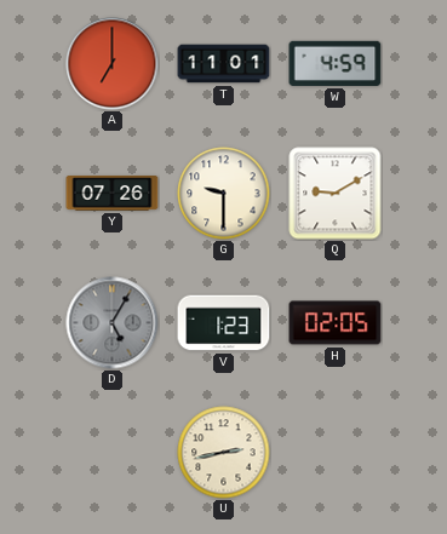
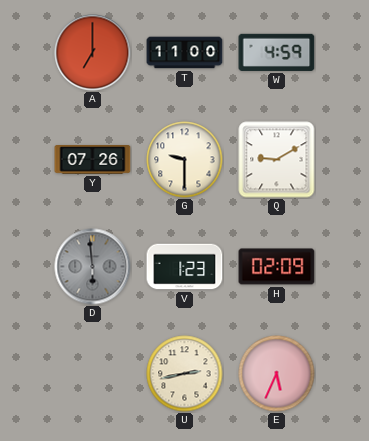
T: 11:01 -> 11:00
D: 5:05 -> 5:59
H: 02:05 -> 02:09
E: none -> 5:34
